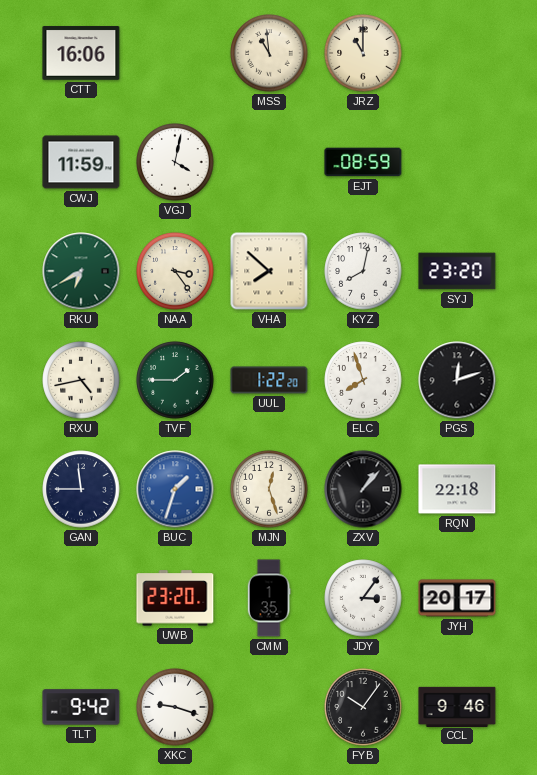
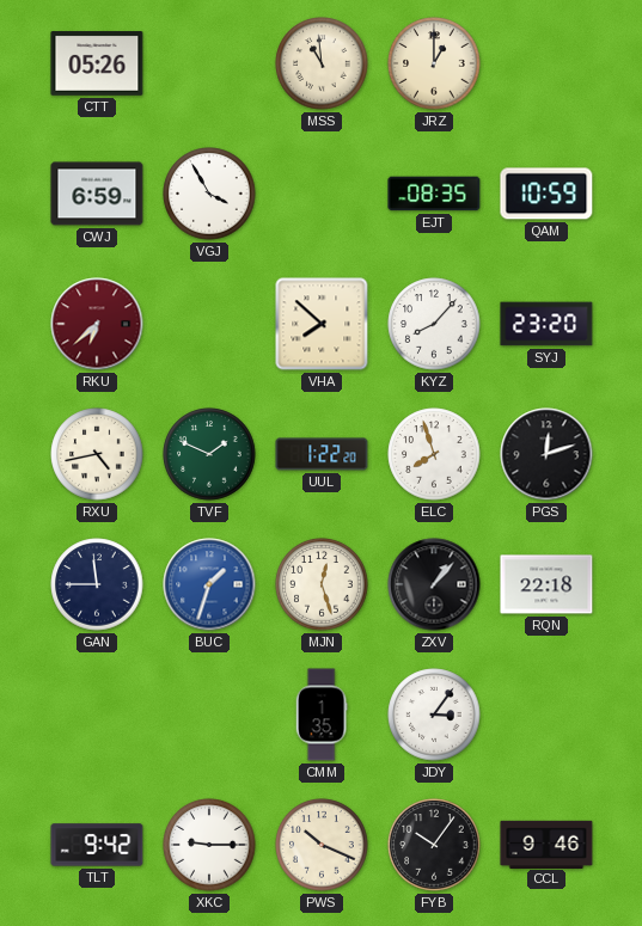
CTT: 16:06 -> 05:26
JRZ: 11:00 -> 1:00
CWJ: 11:59 -> 6:59
VGJ: 4:02 -> 3:55
EJT: 08:59 -> 08:35
QAM: none -> 10:59
RKU: 6:40 -> 6:38
RKU dial: green -> burgundy
NAA: 3:24 -> none
KYZ: 8:02 -> 8:07
TVF: 1:45 -> 1:49
UWB: 23:20 -> none
JYH: 20:17 -> none
XKC: 9:18 -> 9:15
PWS: none -> 10:19
